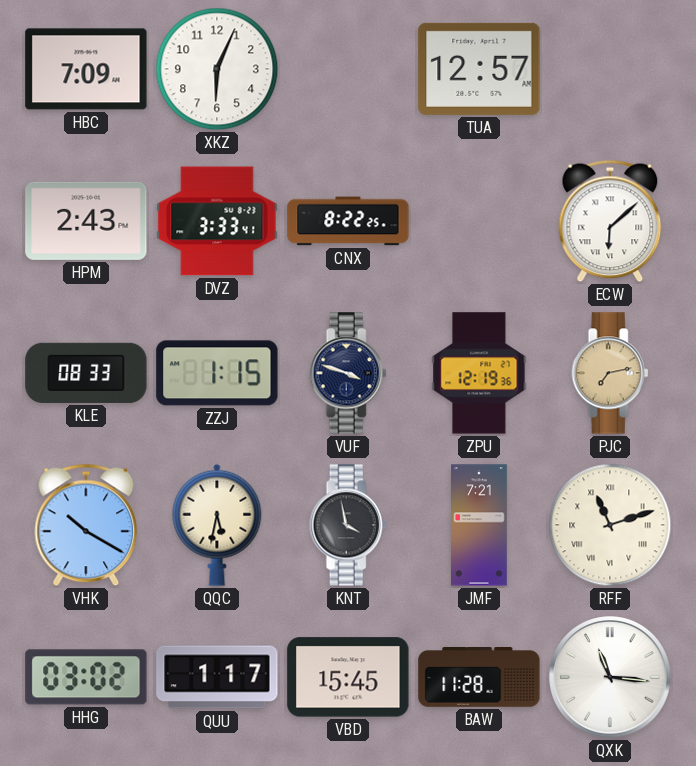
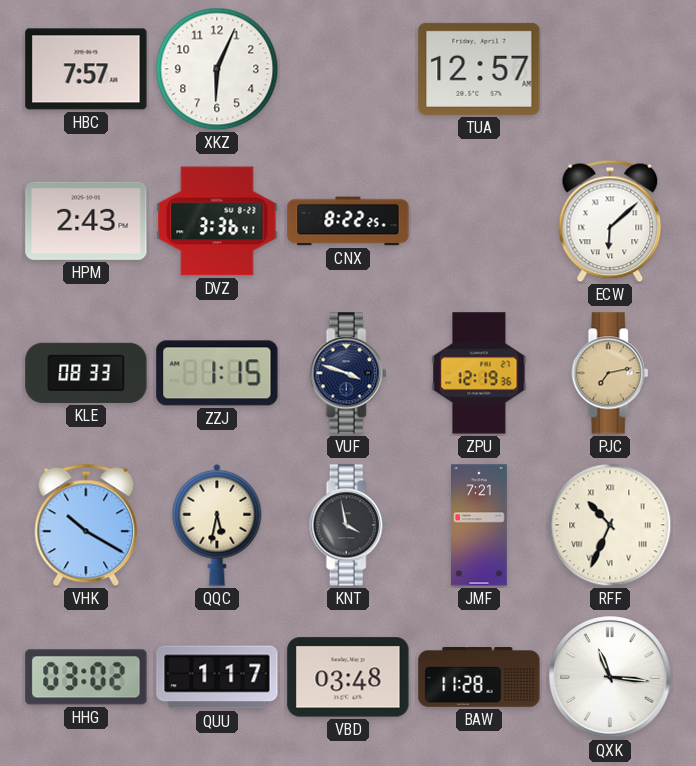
HBC: 7:09 -> 7:57
DVZ: 3:33 -> 3:36
RFF: 11:12 -> 10:34
VBD: 15:45 -> 03:48
